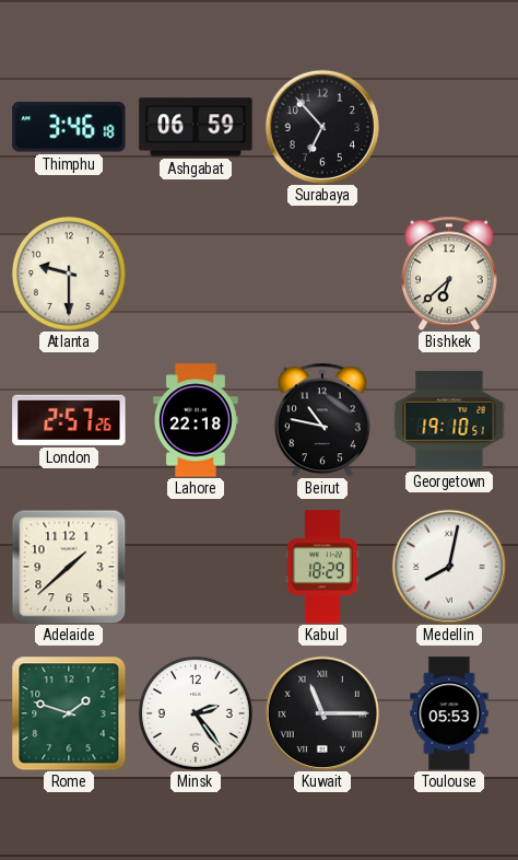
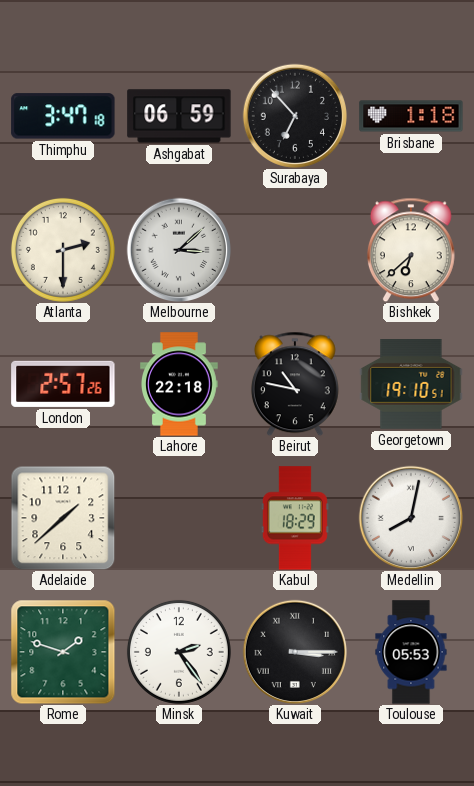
Thimphu: 3:46 -> 3:47
Brisbane: none -> 1:18
Atlanta: 9:30 -> 2:30
Melbourne: none -> 3:08
Kuwait: 11:15 -> 3:15
